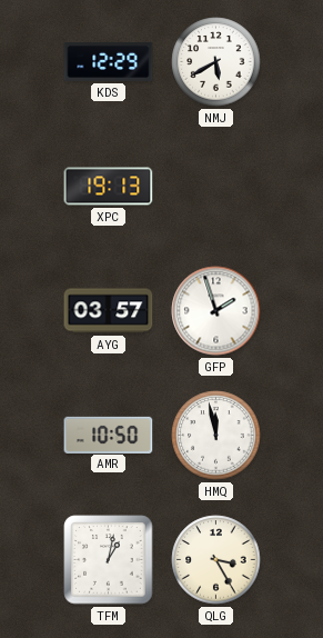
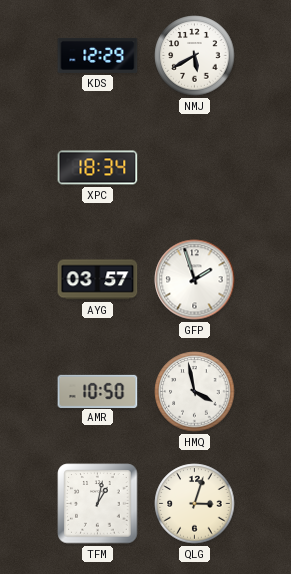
XPC: 19:13 -> 18:34
HMQ: 11:58 -> 3:58
QLG: 3:25 -> 3:03
